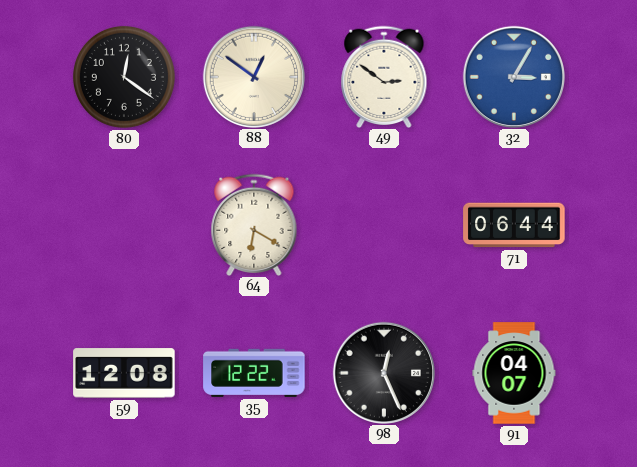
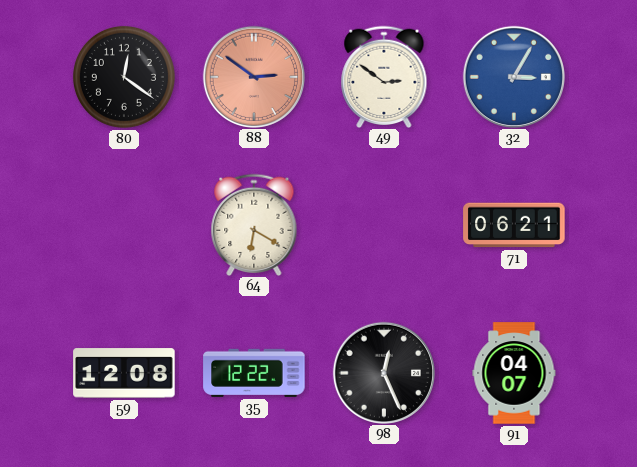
88: 12:51 -> 2:51
88 dial: cream -> salmon
71: 06:44 -> 06:21
